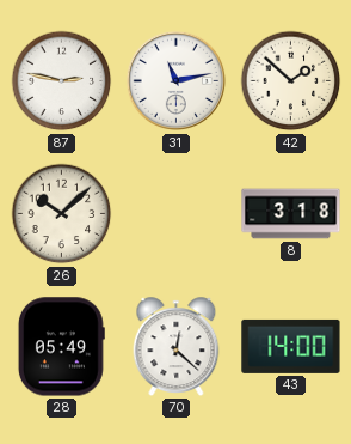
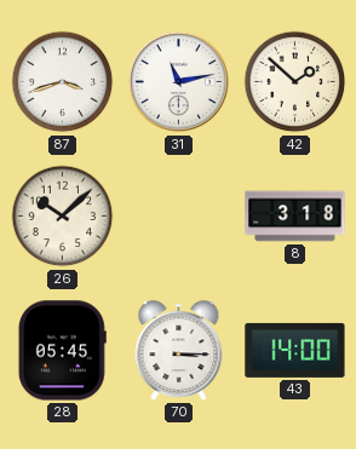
87: 2:47 -> 3:42
28: 05:49 -> 05:45
70: 12:22 -> 3:15
